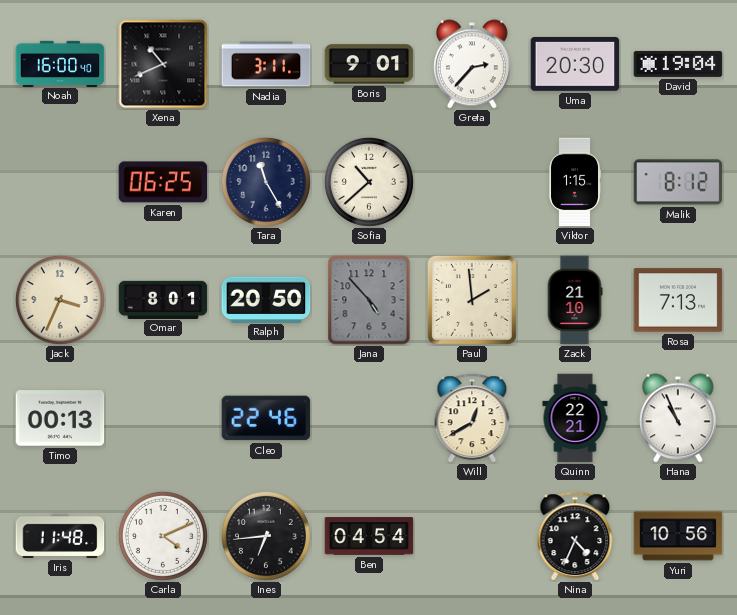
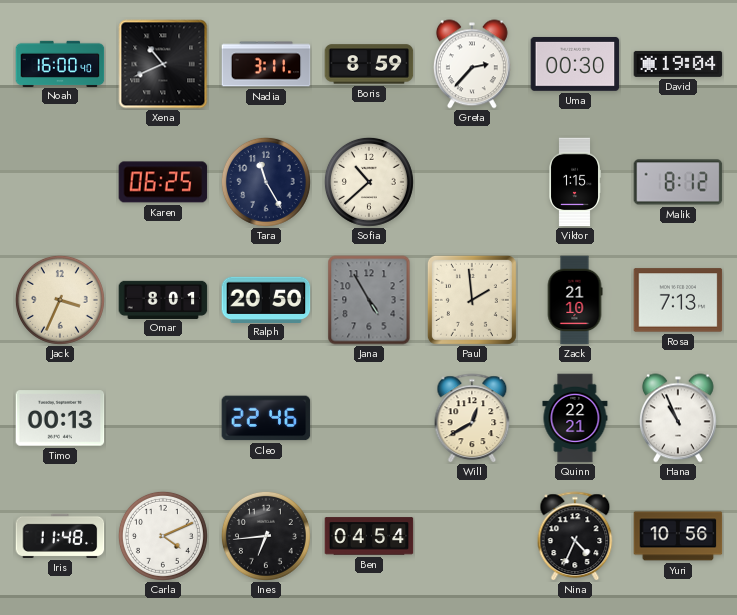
Boris: 9:01 -> 8:59
Uma: 20:30 -> 00:30
Jana: 4:53 -> 4:55
